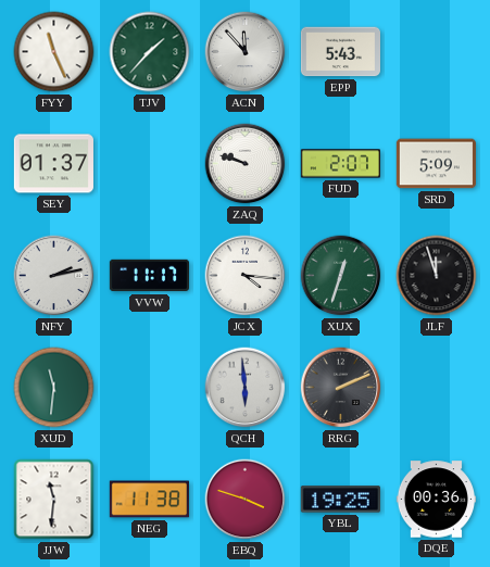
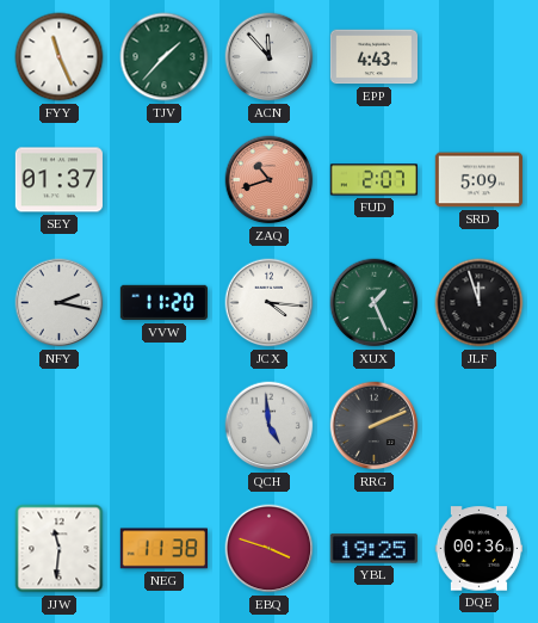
EPP: 5:43 -> 4:43
ZAQ: 9:48 -> 10:42
ZAQ dial: white -> salmon
NFY: 2:13 -> 2:17
VVW: 11:17 -> 11:20
XUX: 12:33 -> 1:26
XUD: 11:31 -> none
QCH: 5:59 -> 4:59
